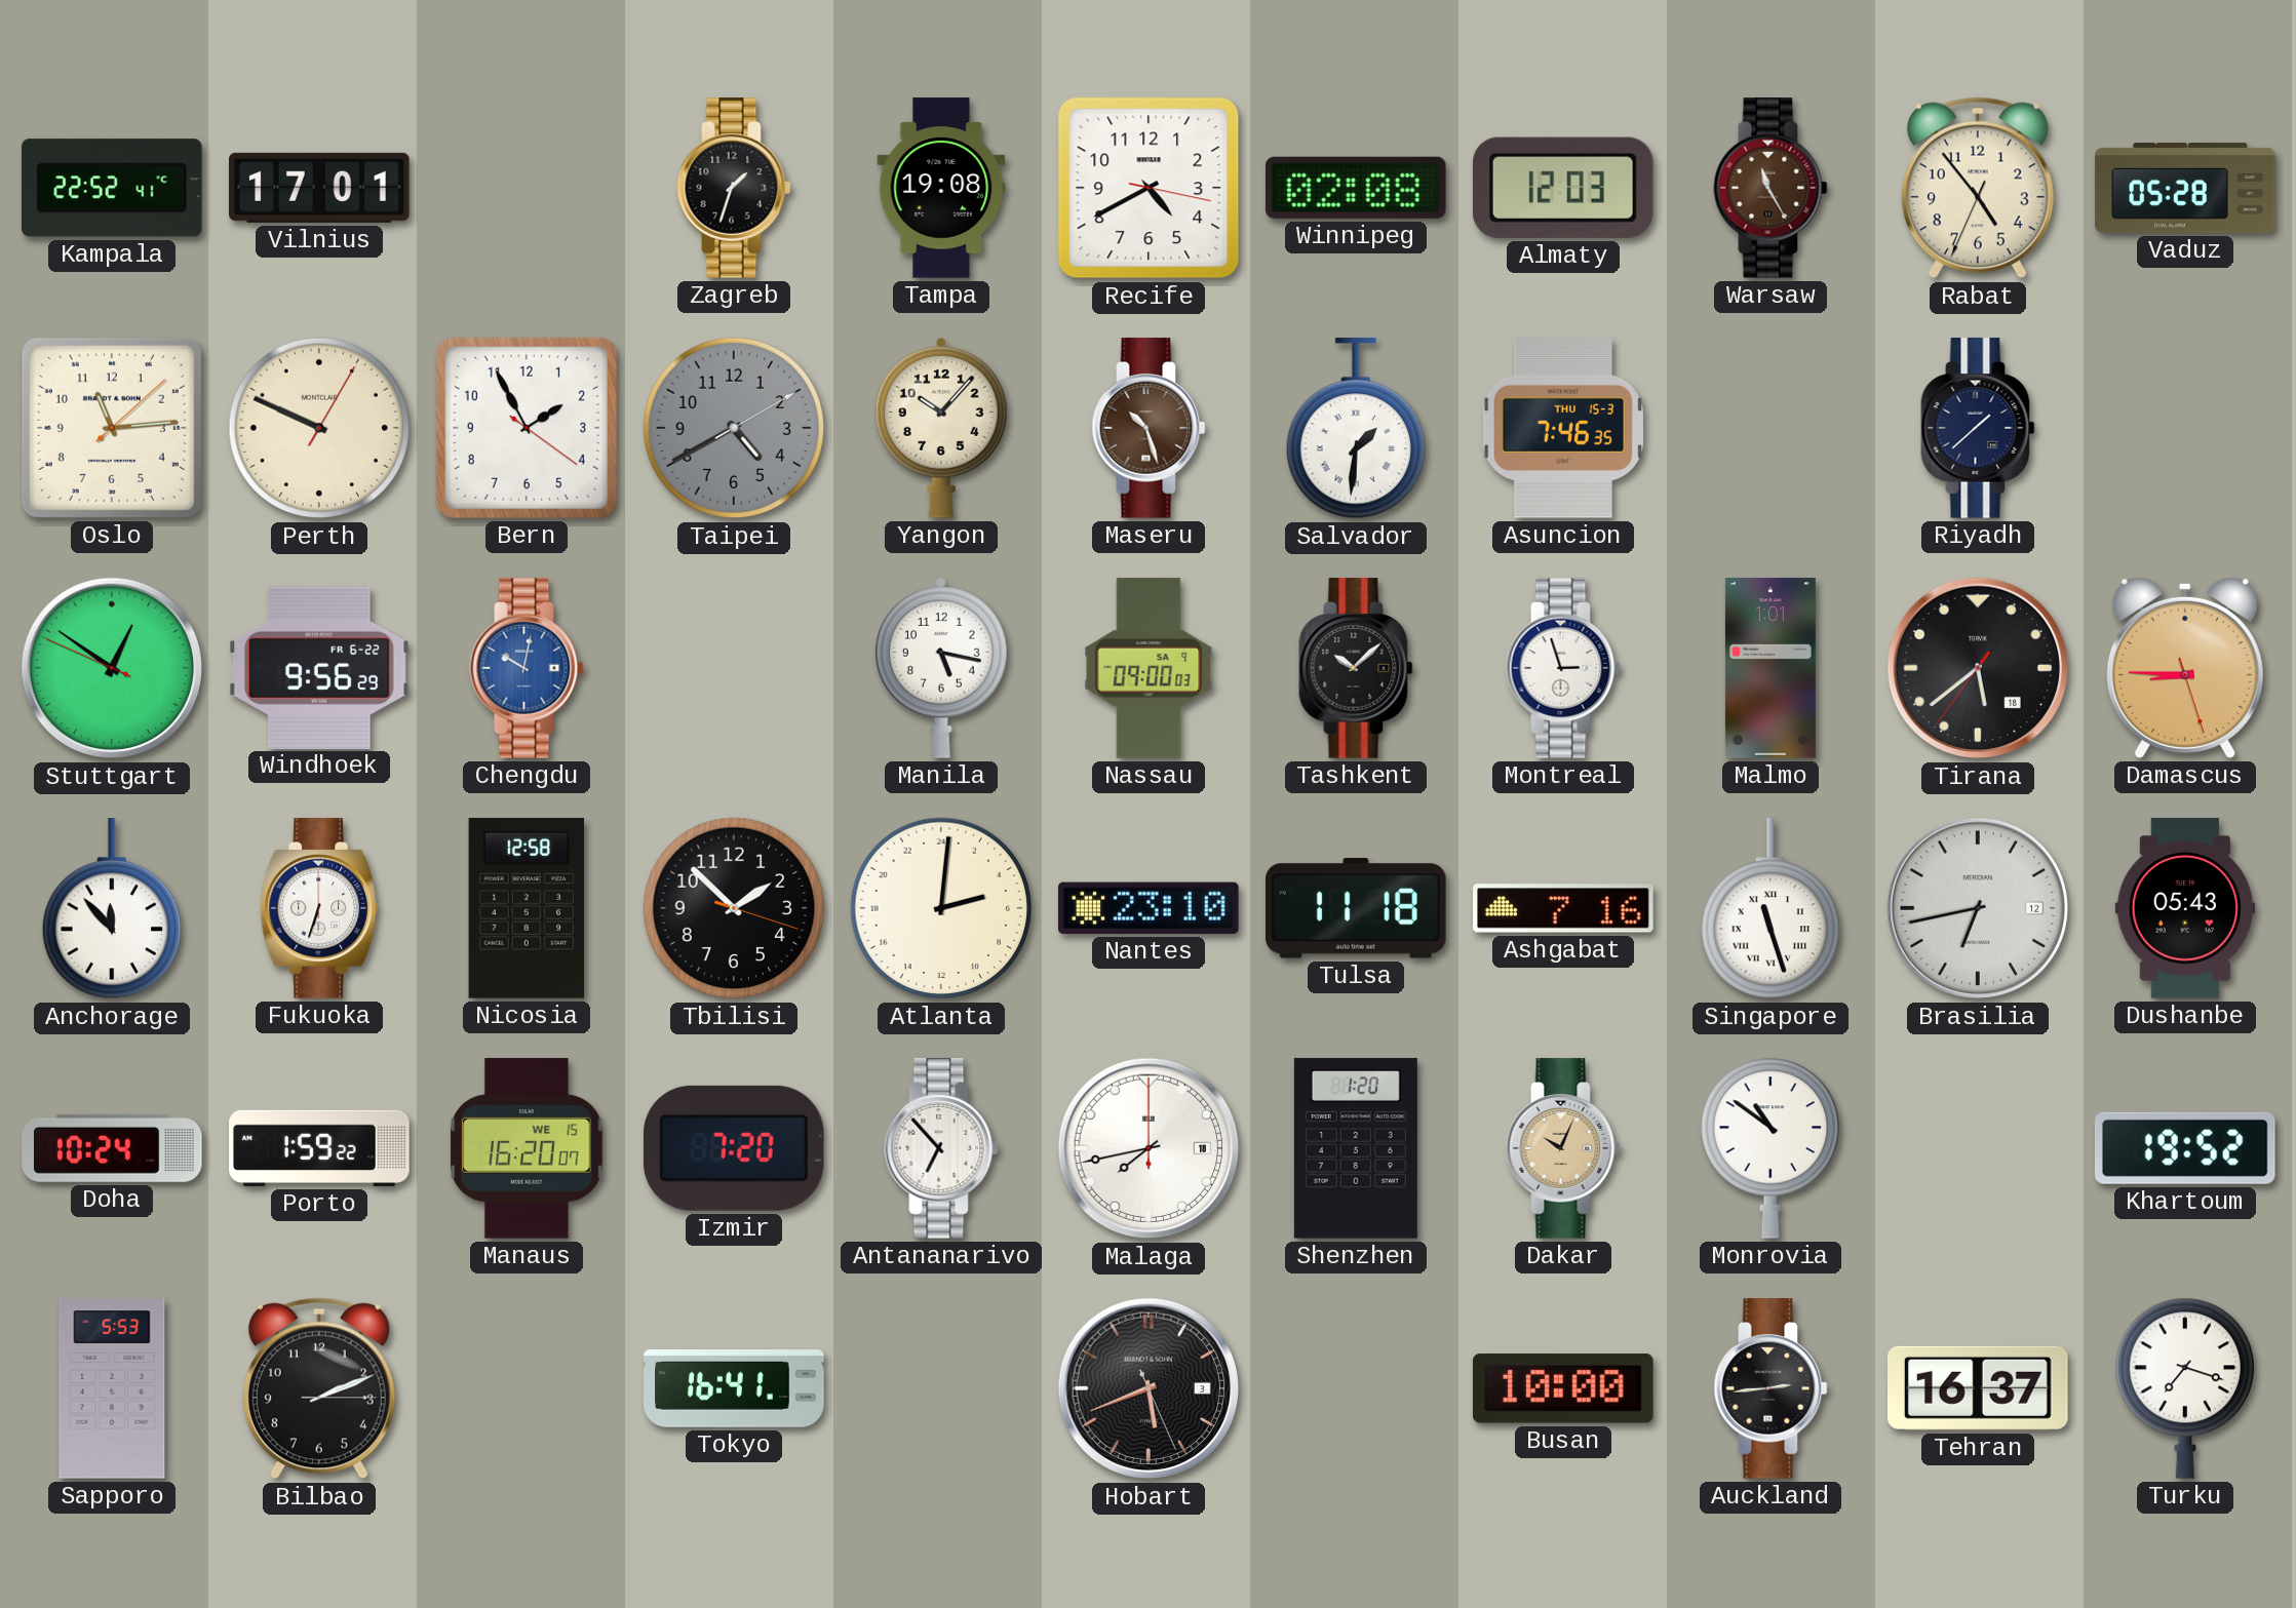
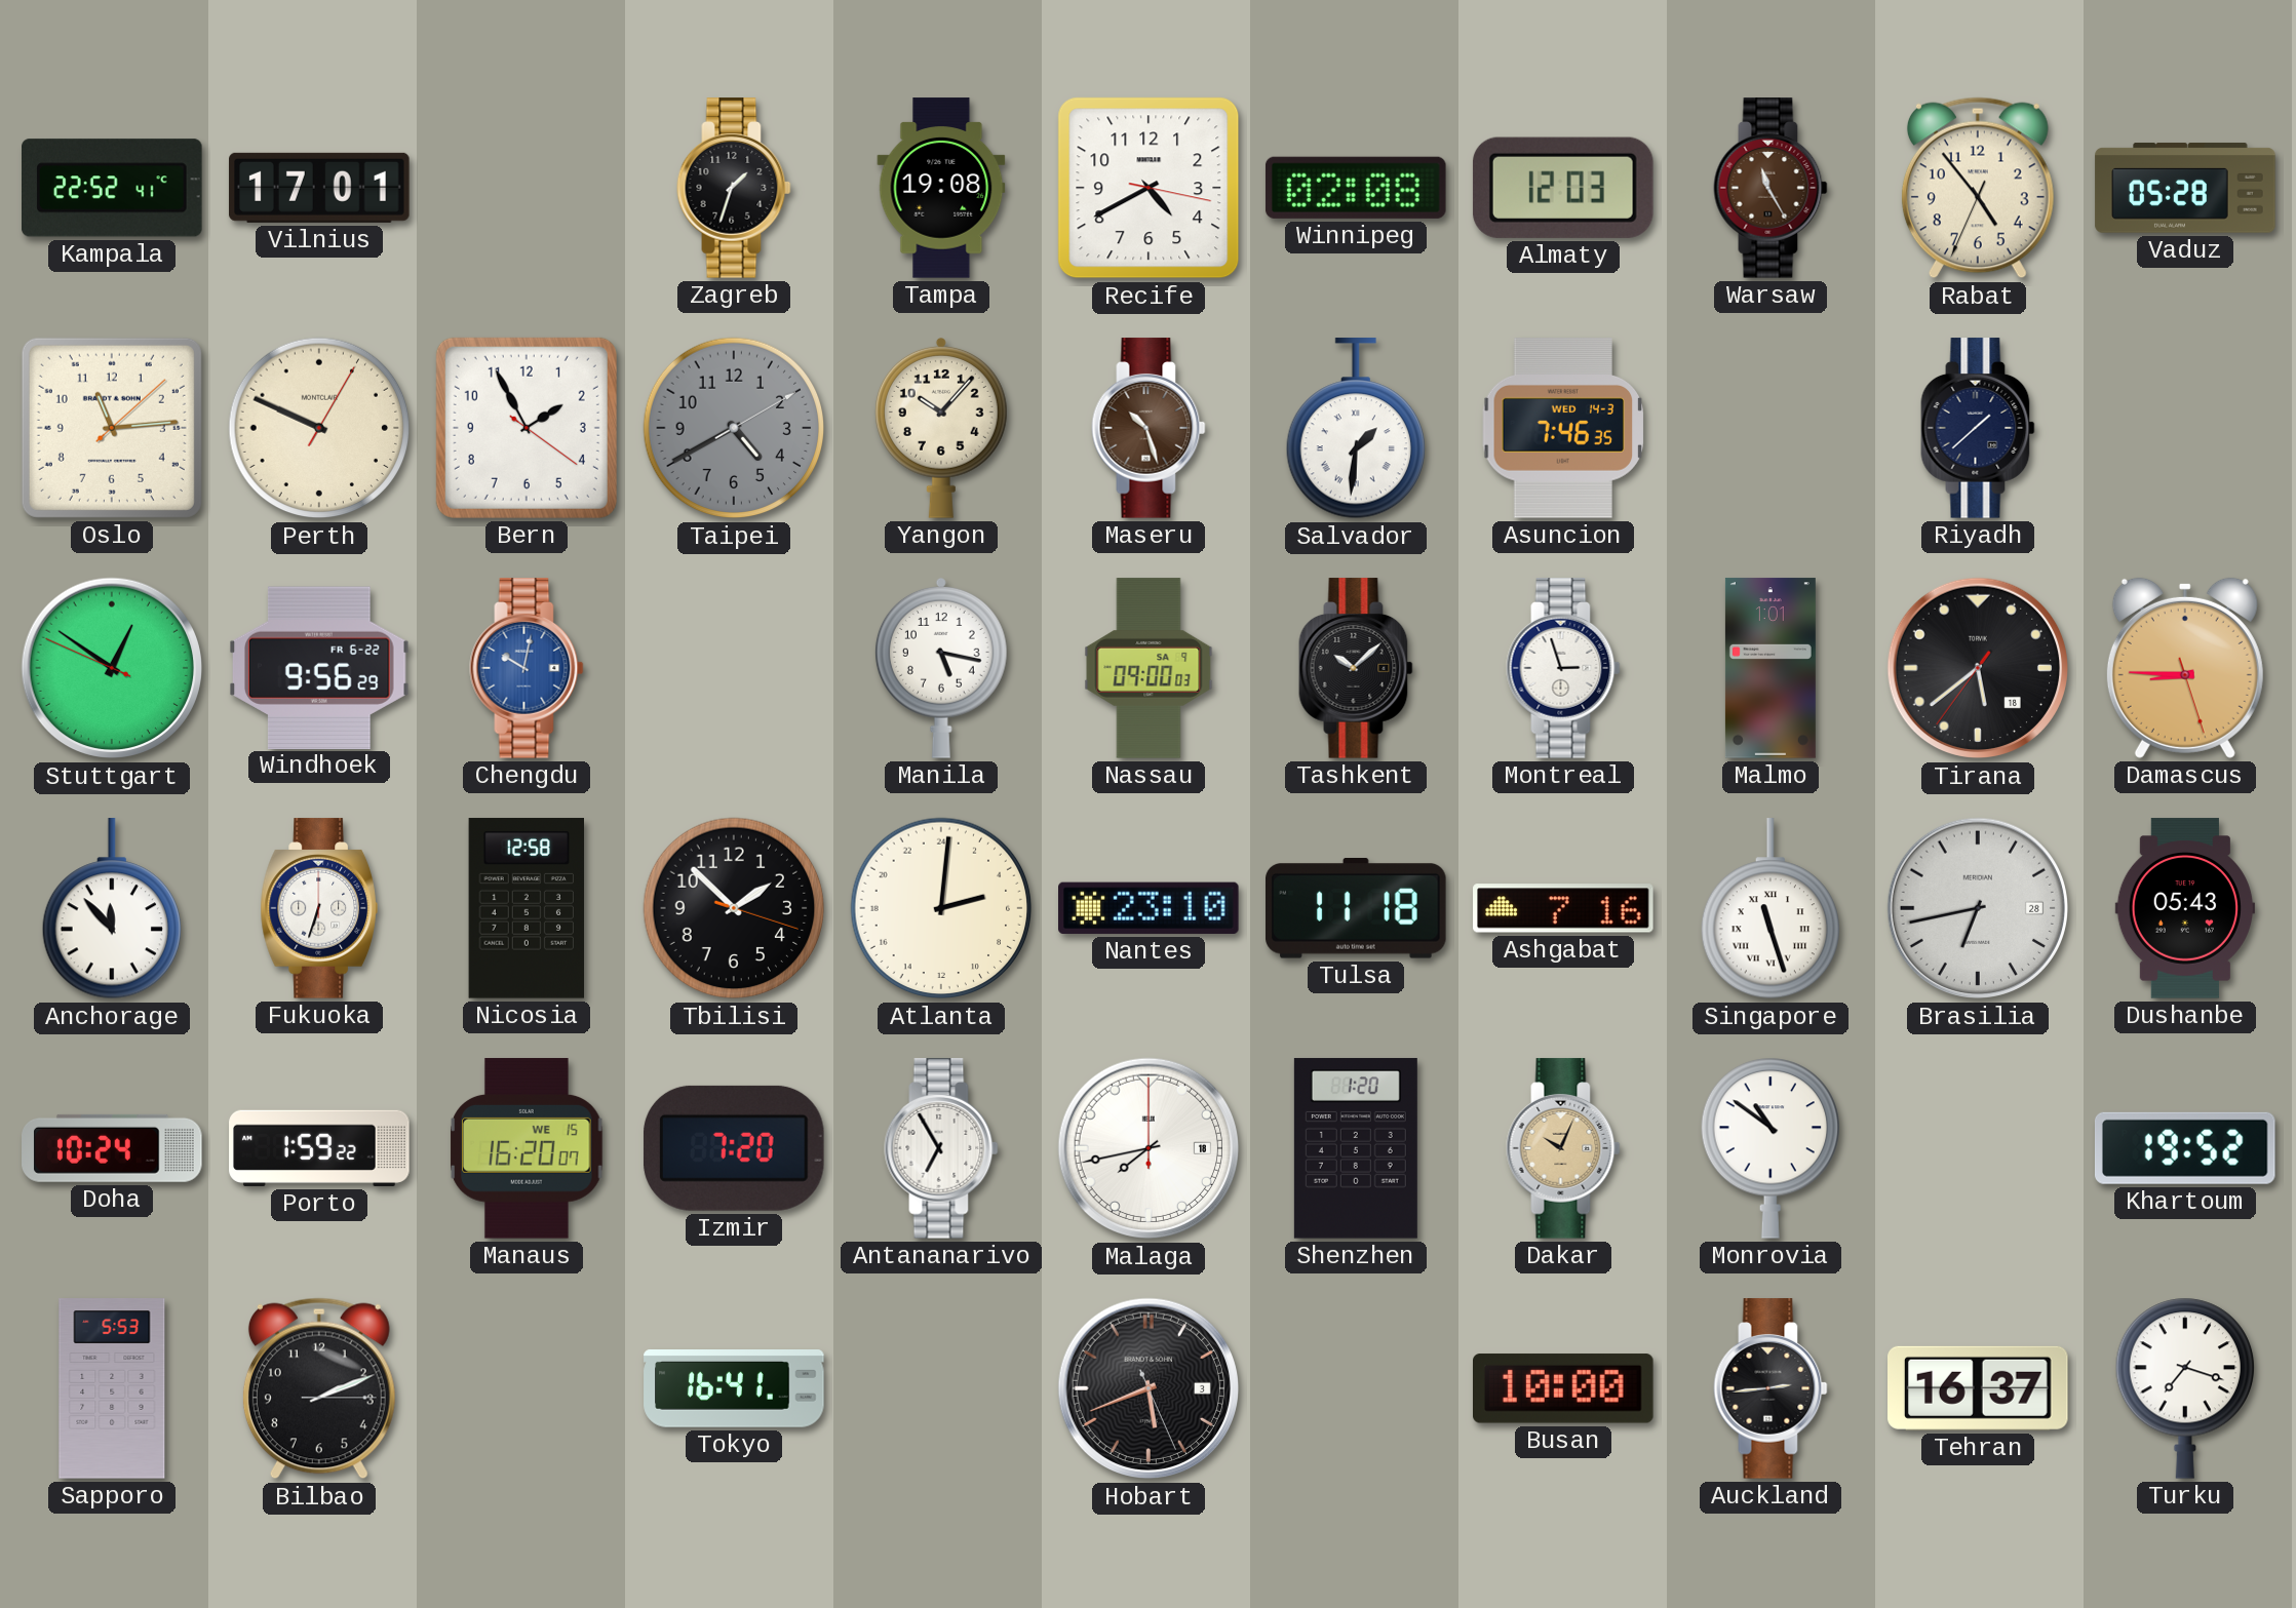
Asuncion date: THU 15-3 -> WED 14-3
Brasilia date: 12 -> 28
Antananarivo: 6:53 -> 6:55
